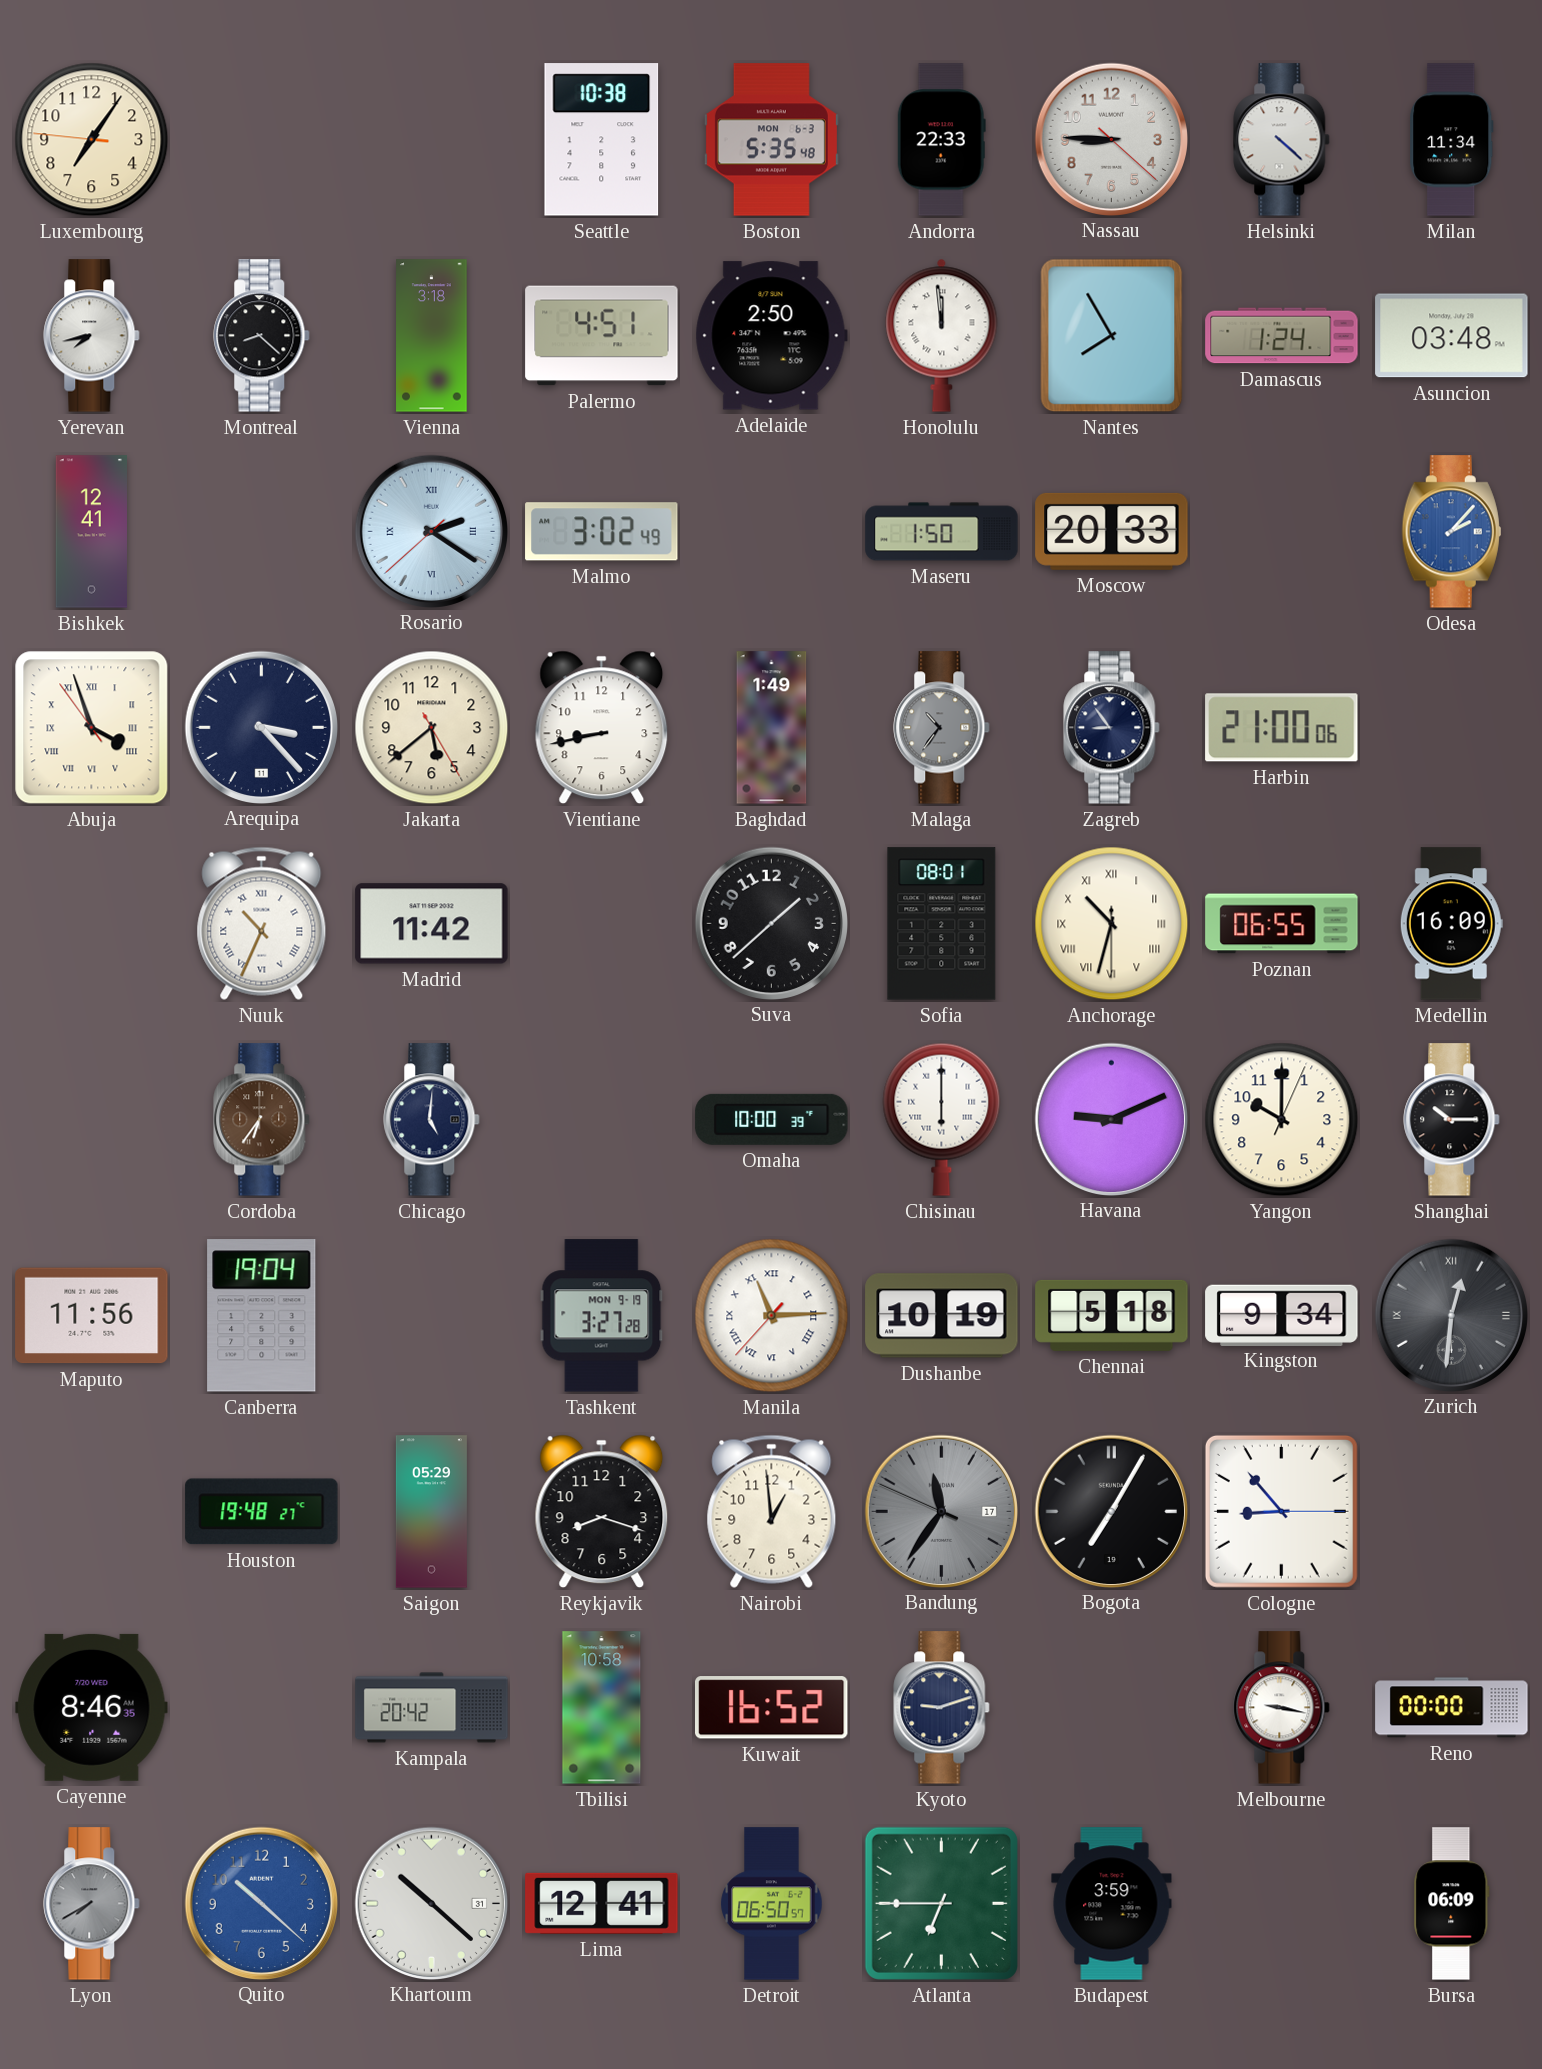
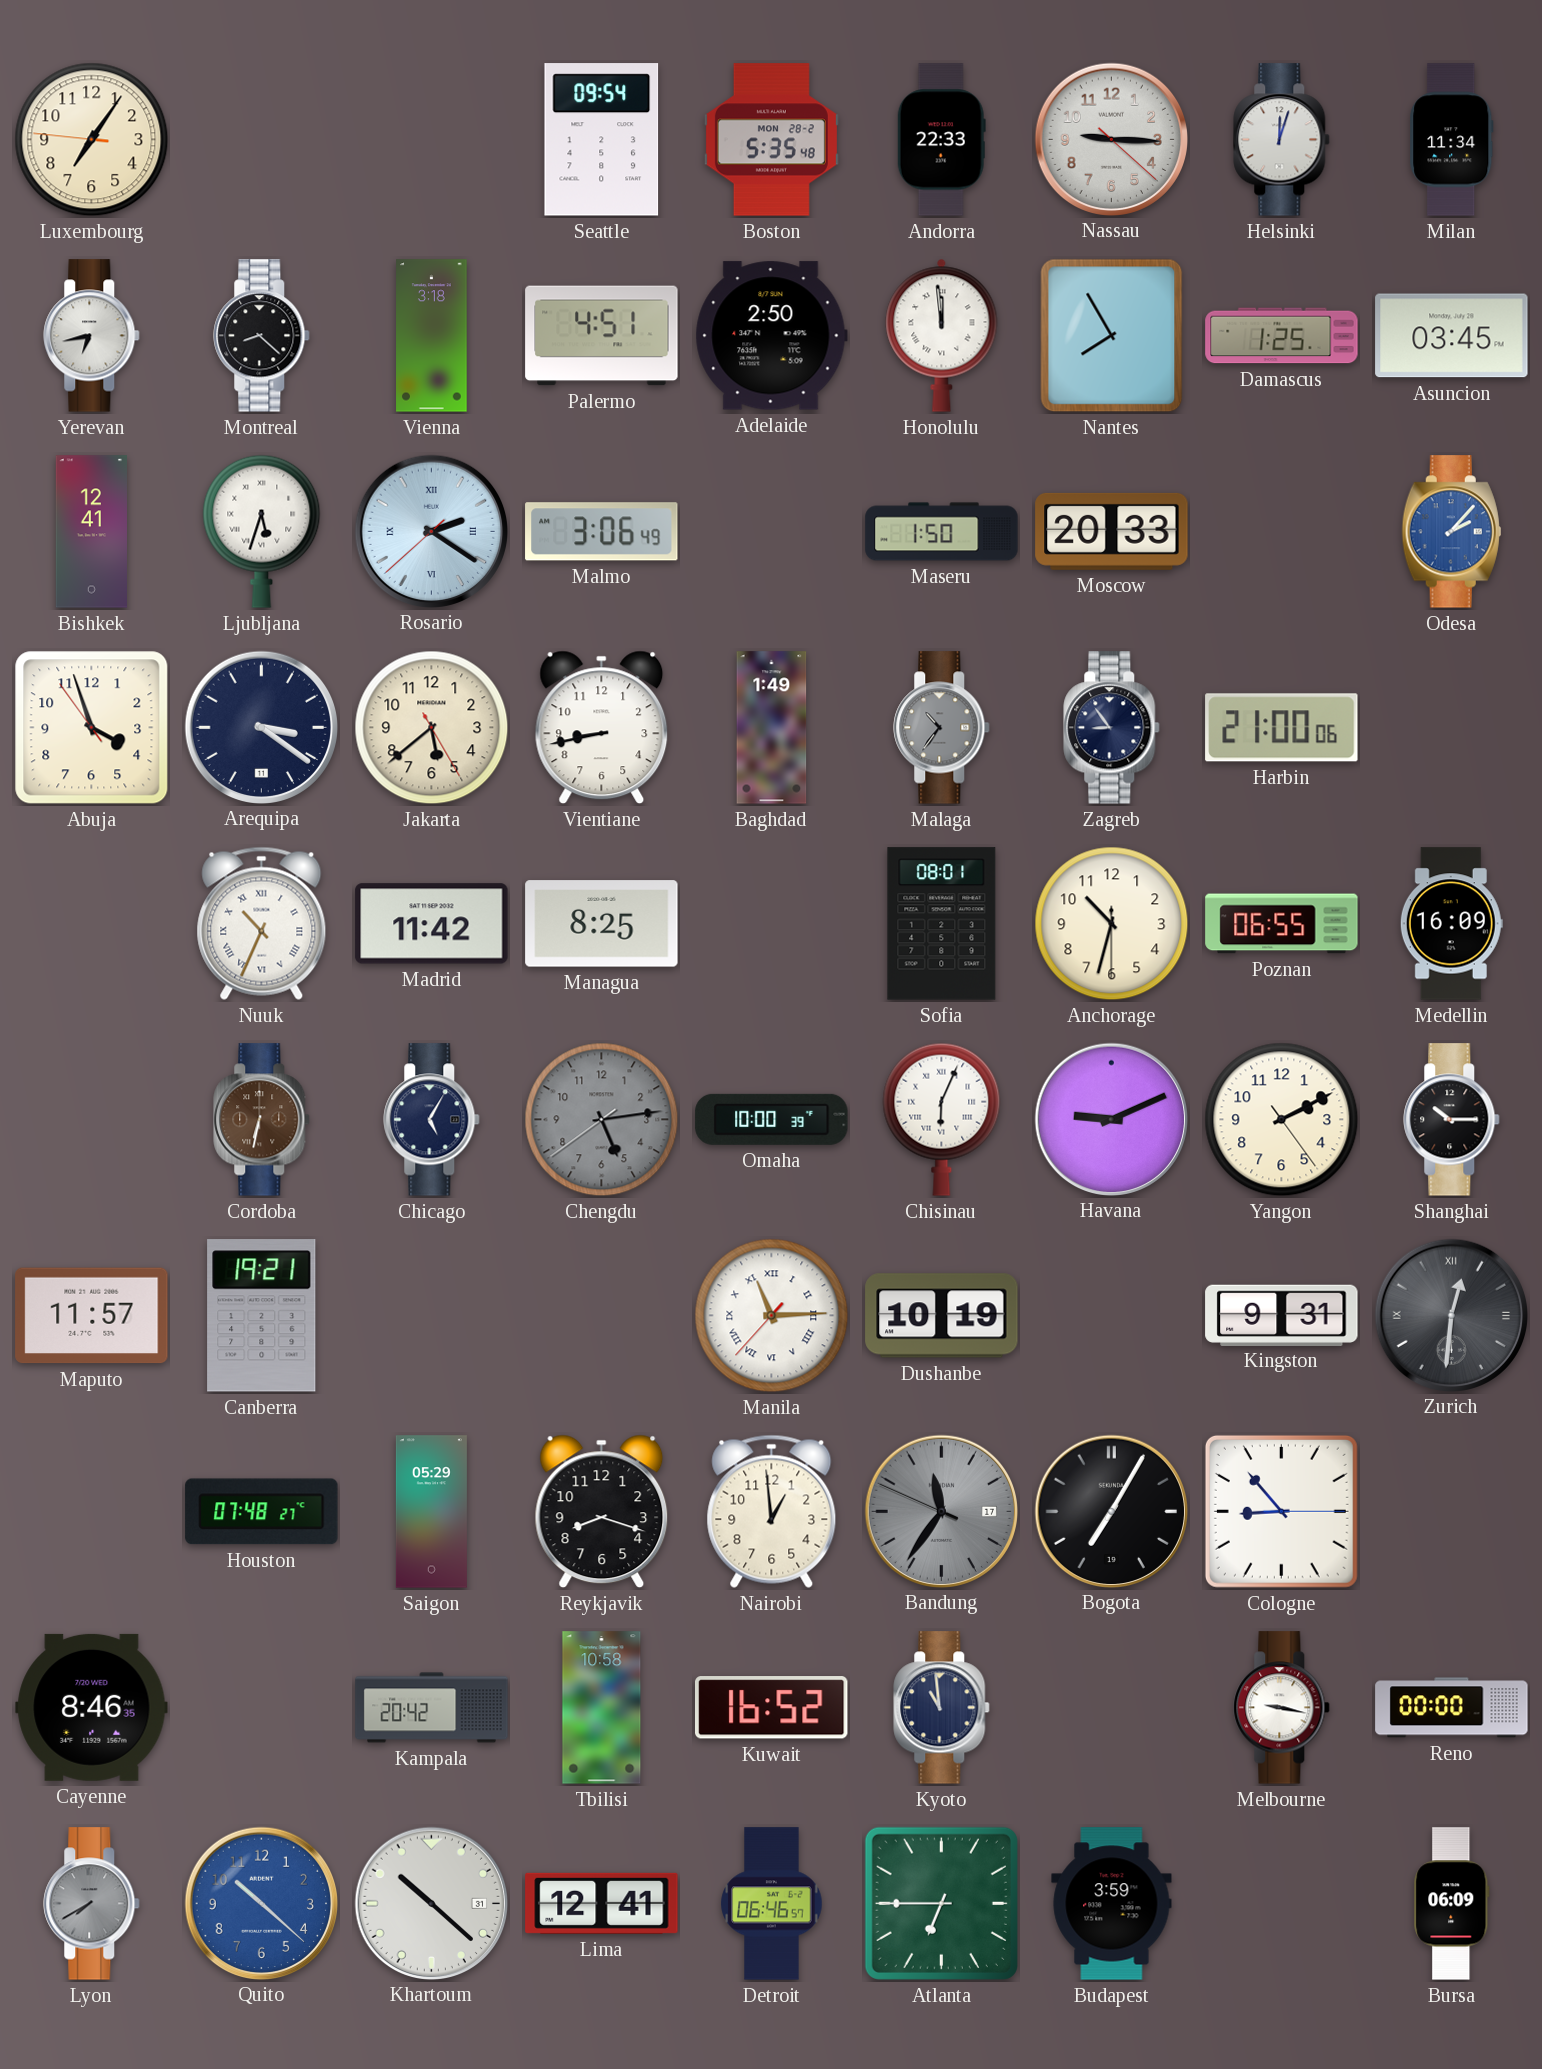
Seattle: 10:38 -> 09:54
Boston date: MON 6-3 -> MON 28-2
Nassau: 8:45 -> 9:15
Helsinki: 4:22 -> 12:03
Yerevan: 7:43 -> 6:43
Damascus: 1:24 -> 1:25
Asuncion: 03:48 -> 03:45
Ljubljana: none -> 5:33
Malmo: 3:02 -> 3:06
Abuja numerals: Roman -> Arabic
Arequipa: 3:23 -> 3:21
Managua: none -> 8:25
Suva: 1:38 -> none
Anchorage numerals: Roman -> Arabic
Cordoba: 6:36 -> 6:32
Chicago: 5:01 -> 5:05
Chengdu: none -> 5:13
Chisinau: 6:00 -> 6:04
Yangon: 10:00 -> 2:10
Maputo: 11:56 -> 11:57
Canberra: 19:04 -> 19:21
Tashkent: 3:27 -> none
Chennai: 5:18 -> none
Kingston: 9:34 -> 9:31
Houston: 19:48 -> 07:48
Kyoto: 9:12 -> 10:59
Detroit: 06:50 -> 06:46
